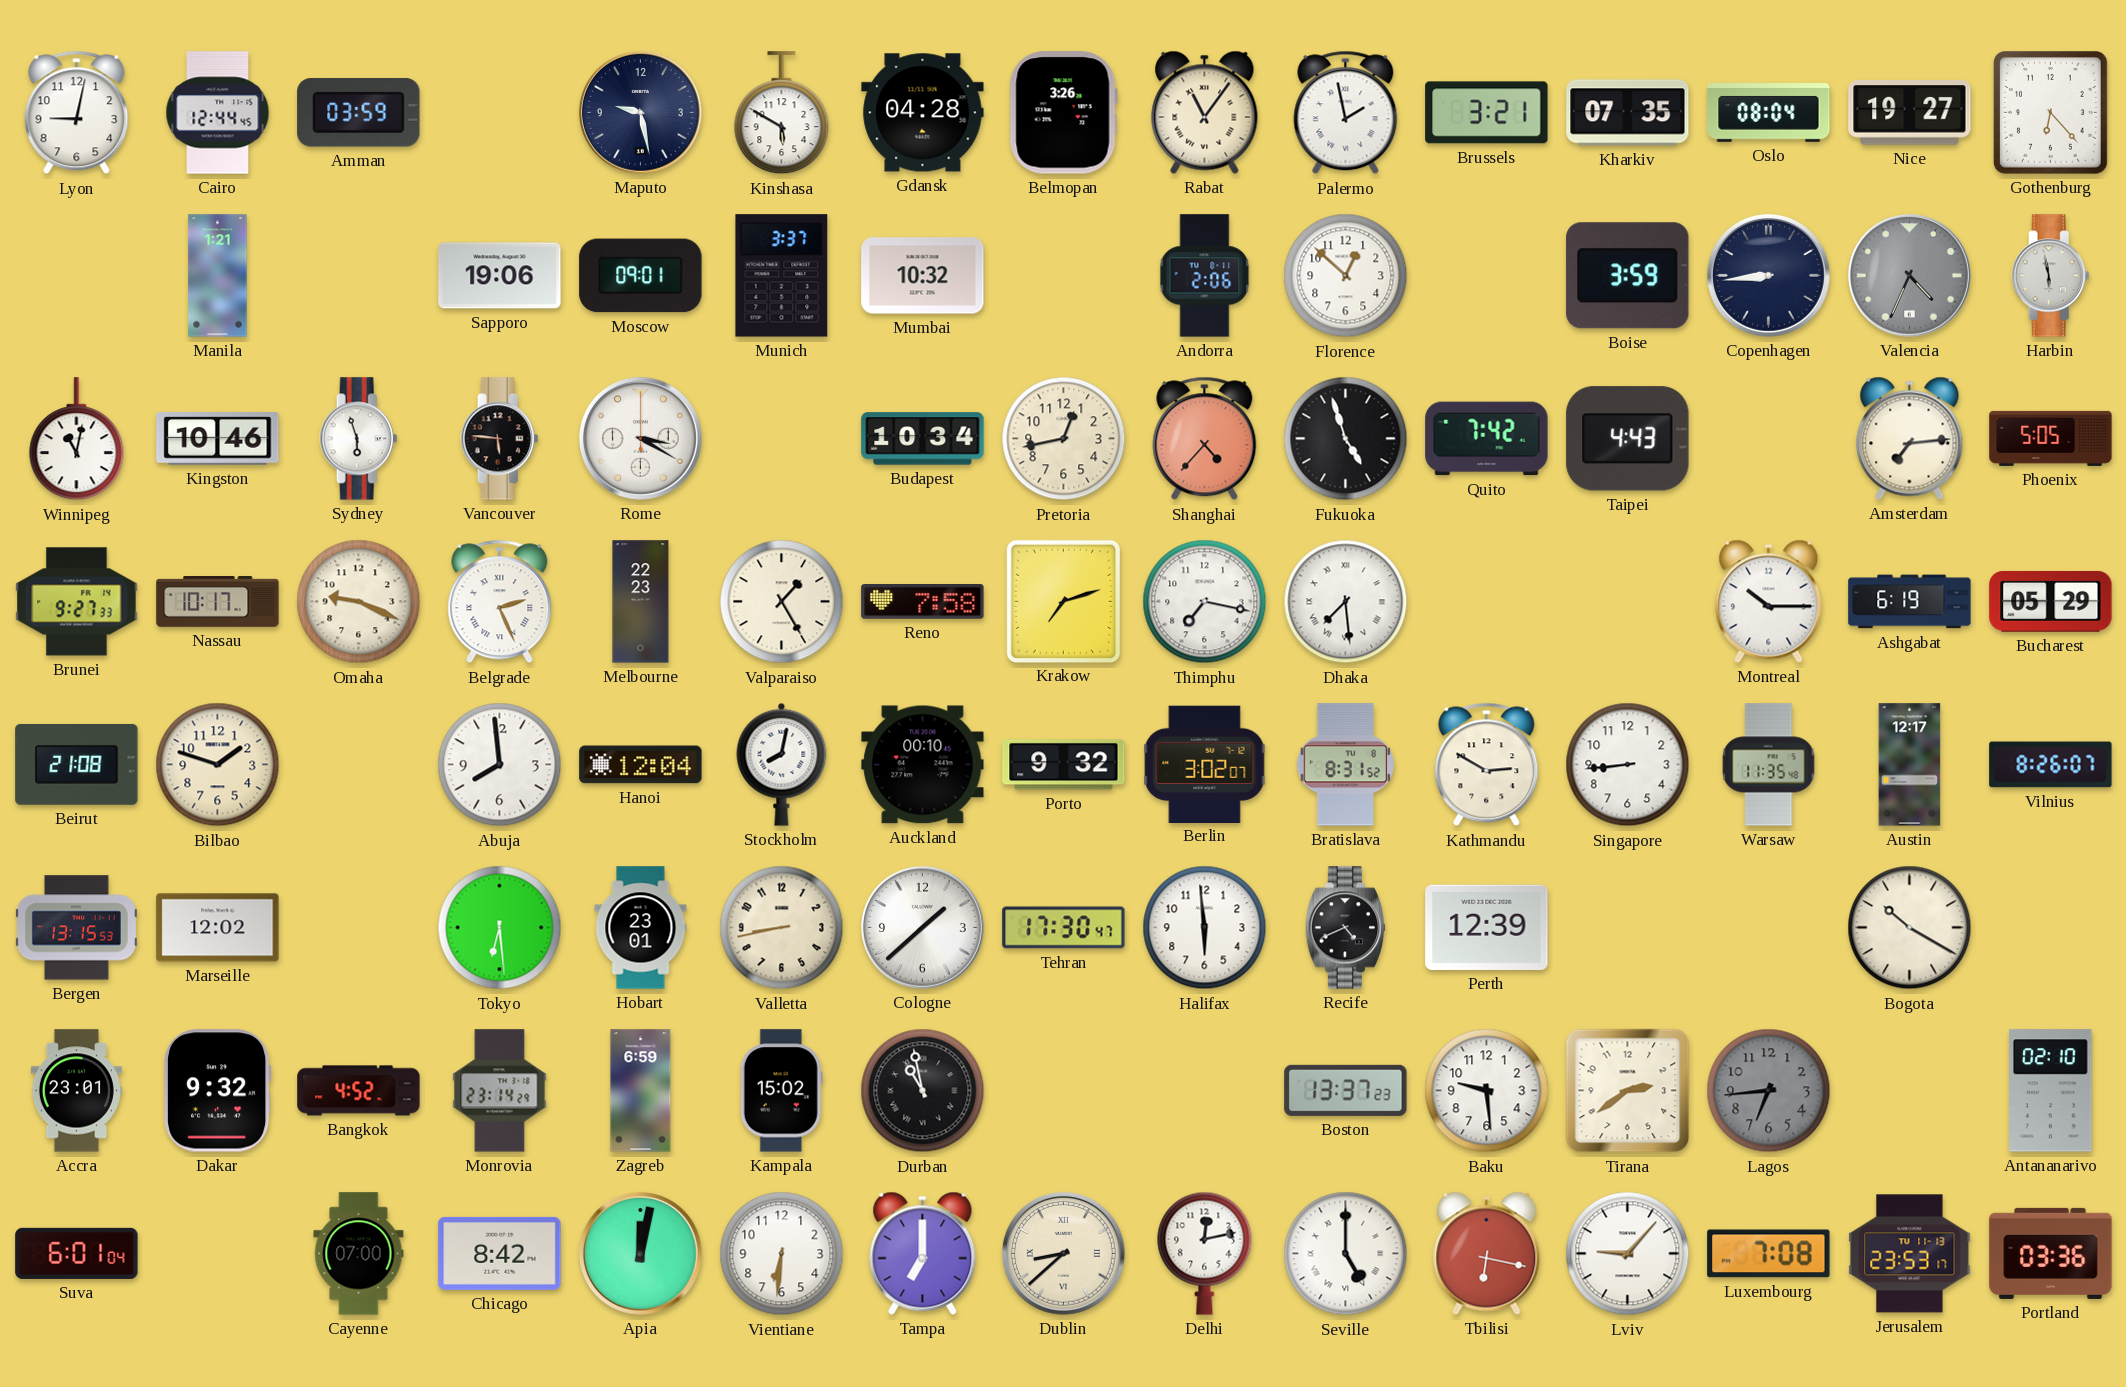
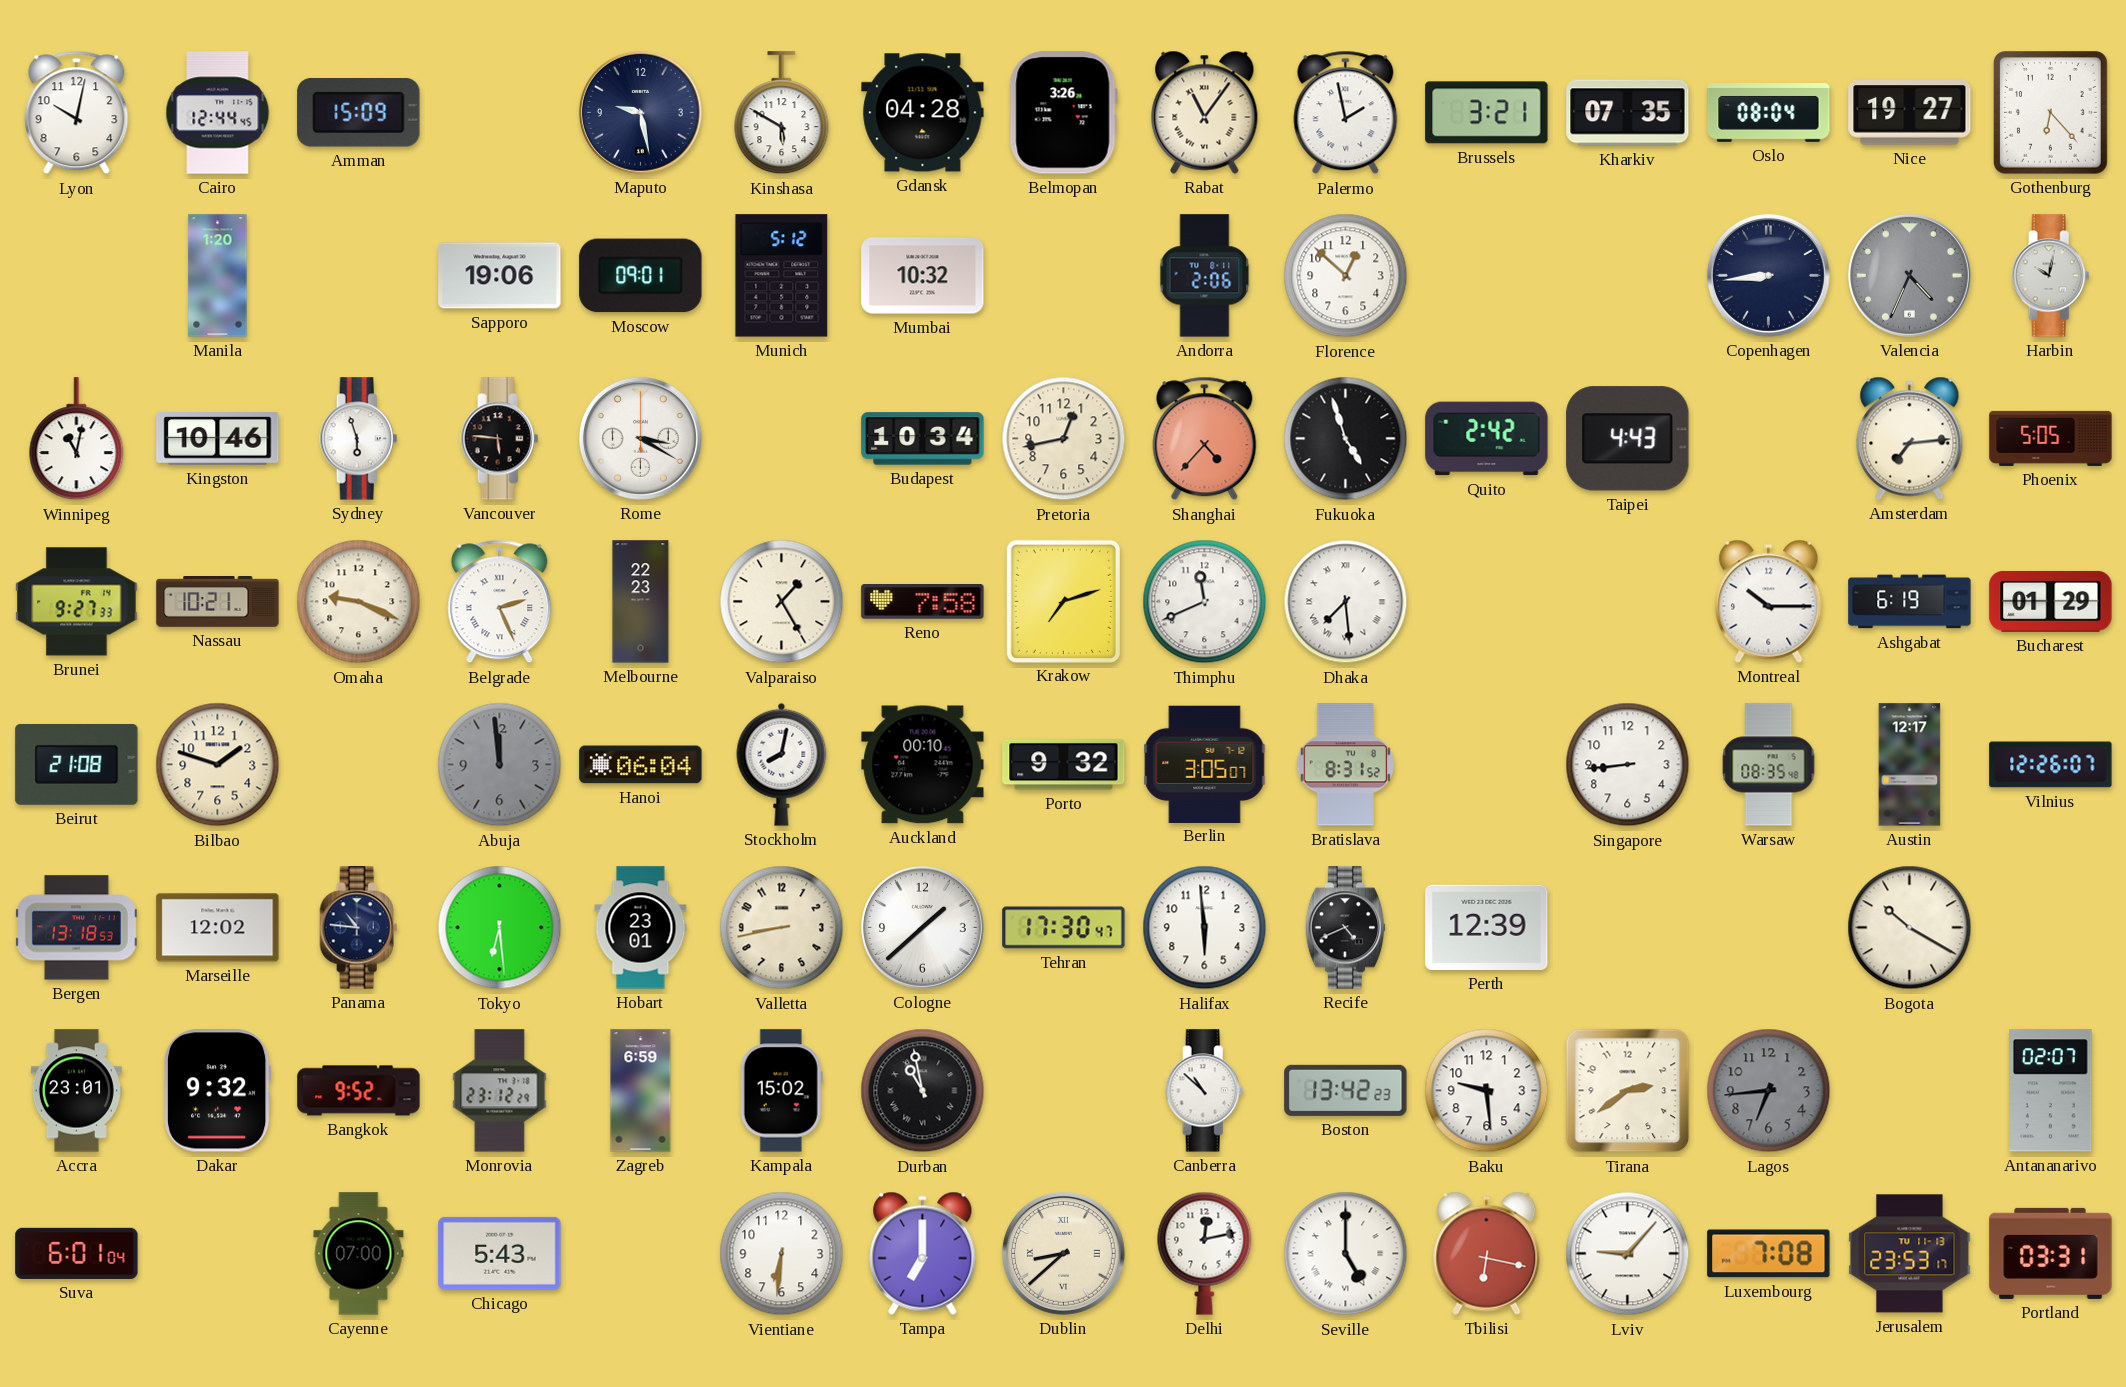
Lyon: 9:02 -> 10:02
Amman: 03:59 -> 15:09
Manila: 1:21 -> 1:20
Munich: 3:37 -> 5:12
Boise: 3:59 -> none
Harbin: 5:58 -> 10:02
Quito: 7:42 -> 2:42
Nassau: 10:17 -> 10:21
Thimphu: 7:17 -> 11:41
Bucharest: 05:29 -> 01:29
Abuja: 7:59 -> 11:59
Abuja dial: white -> grey
Hanoi: 12:04 -> 06:04
Berlin: 3:02 -> 3:05
Kathmandu: 2:50 -> none
Warsaw: 11:35 -> 08:35
Vilnius: 8:26 -> 12:26
Bergen: 13:15 -> 13:18
Panama: none -> 10:46
Bangkok: 4:52 -> 9:52
Monrovia: 23:14 -> 23:12
Canberra: none -> 10:52
Boston: 13:37 -> 13:42
Antananarivo: 02:10 -> 02:07
Chicago: 8:42 -> 5:43
Apia: 12:02 -> none
Portland: 03:36 -> 03:31
